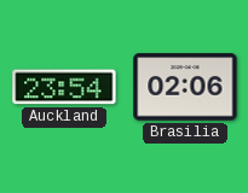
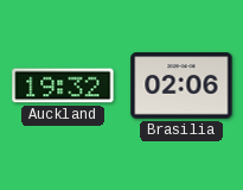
Auckland: 23:54 -> 19:32
